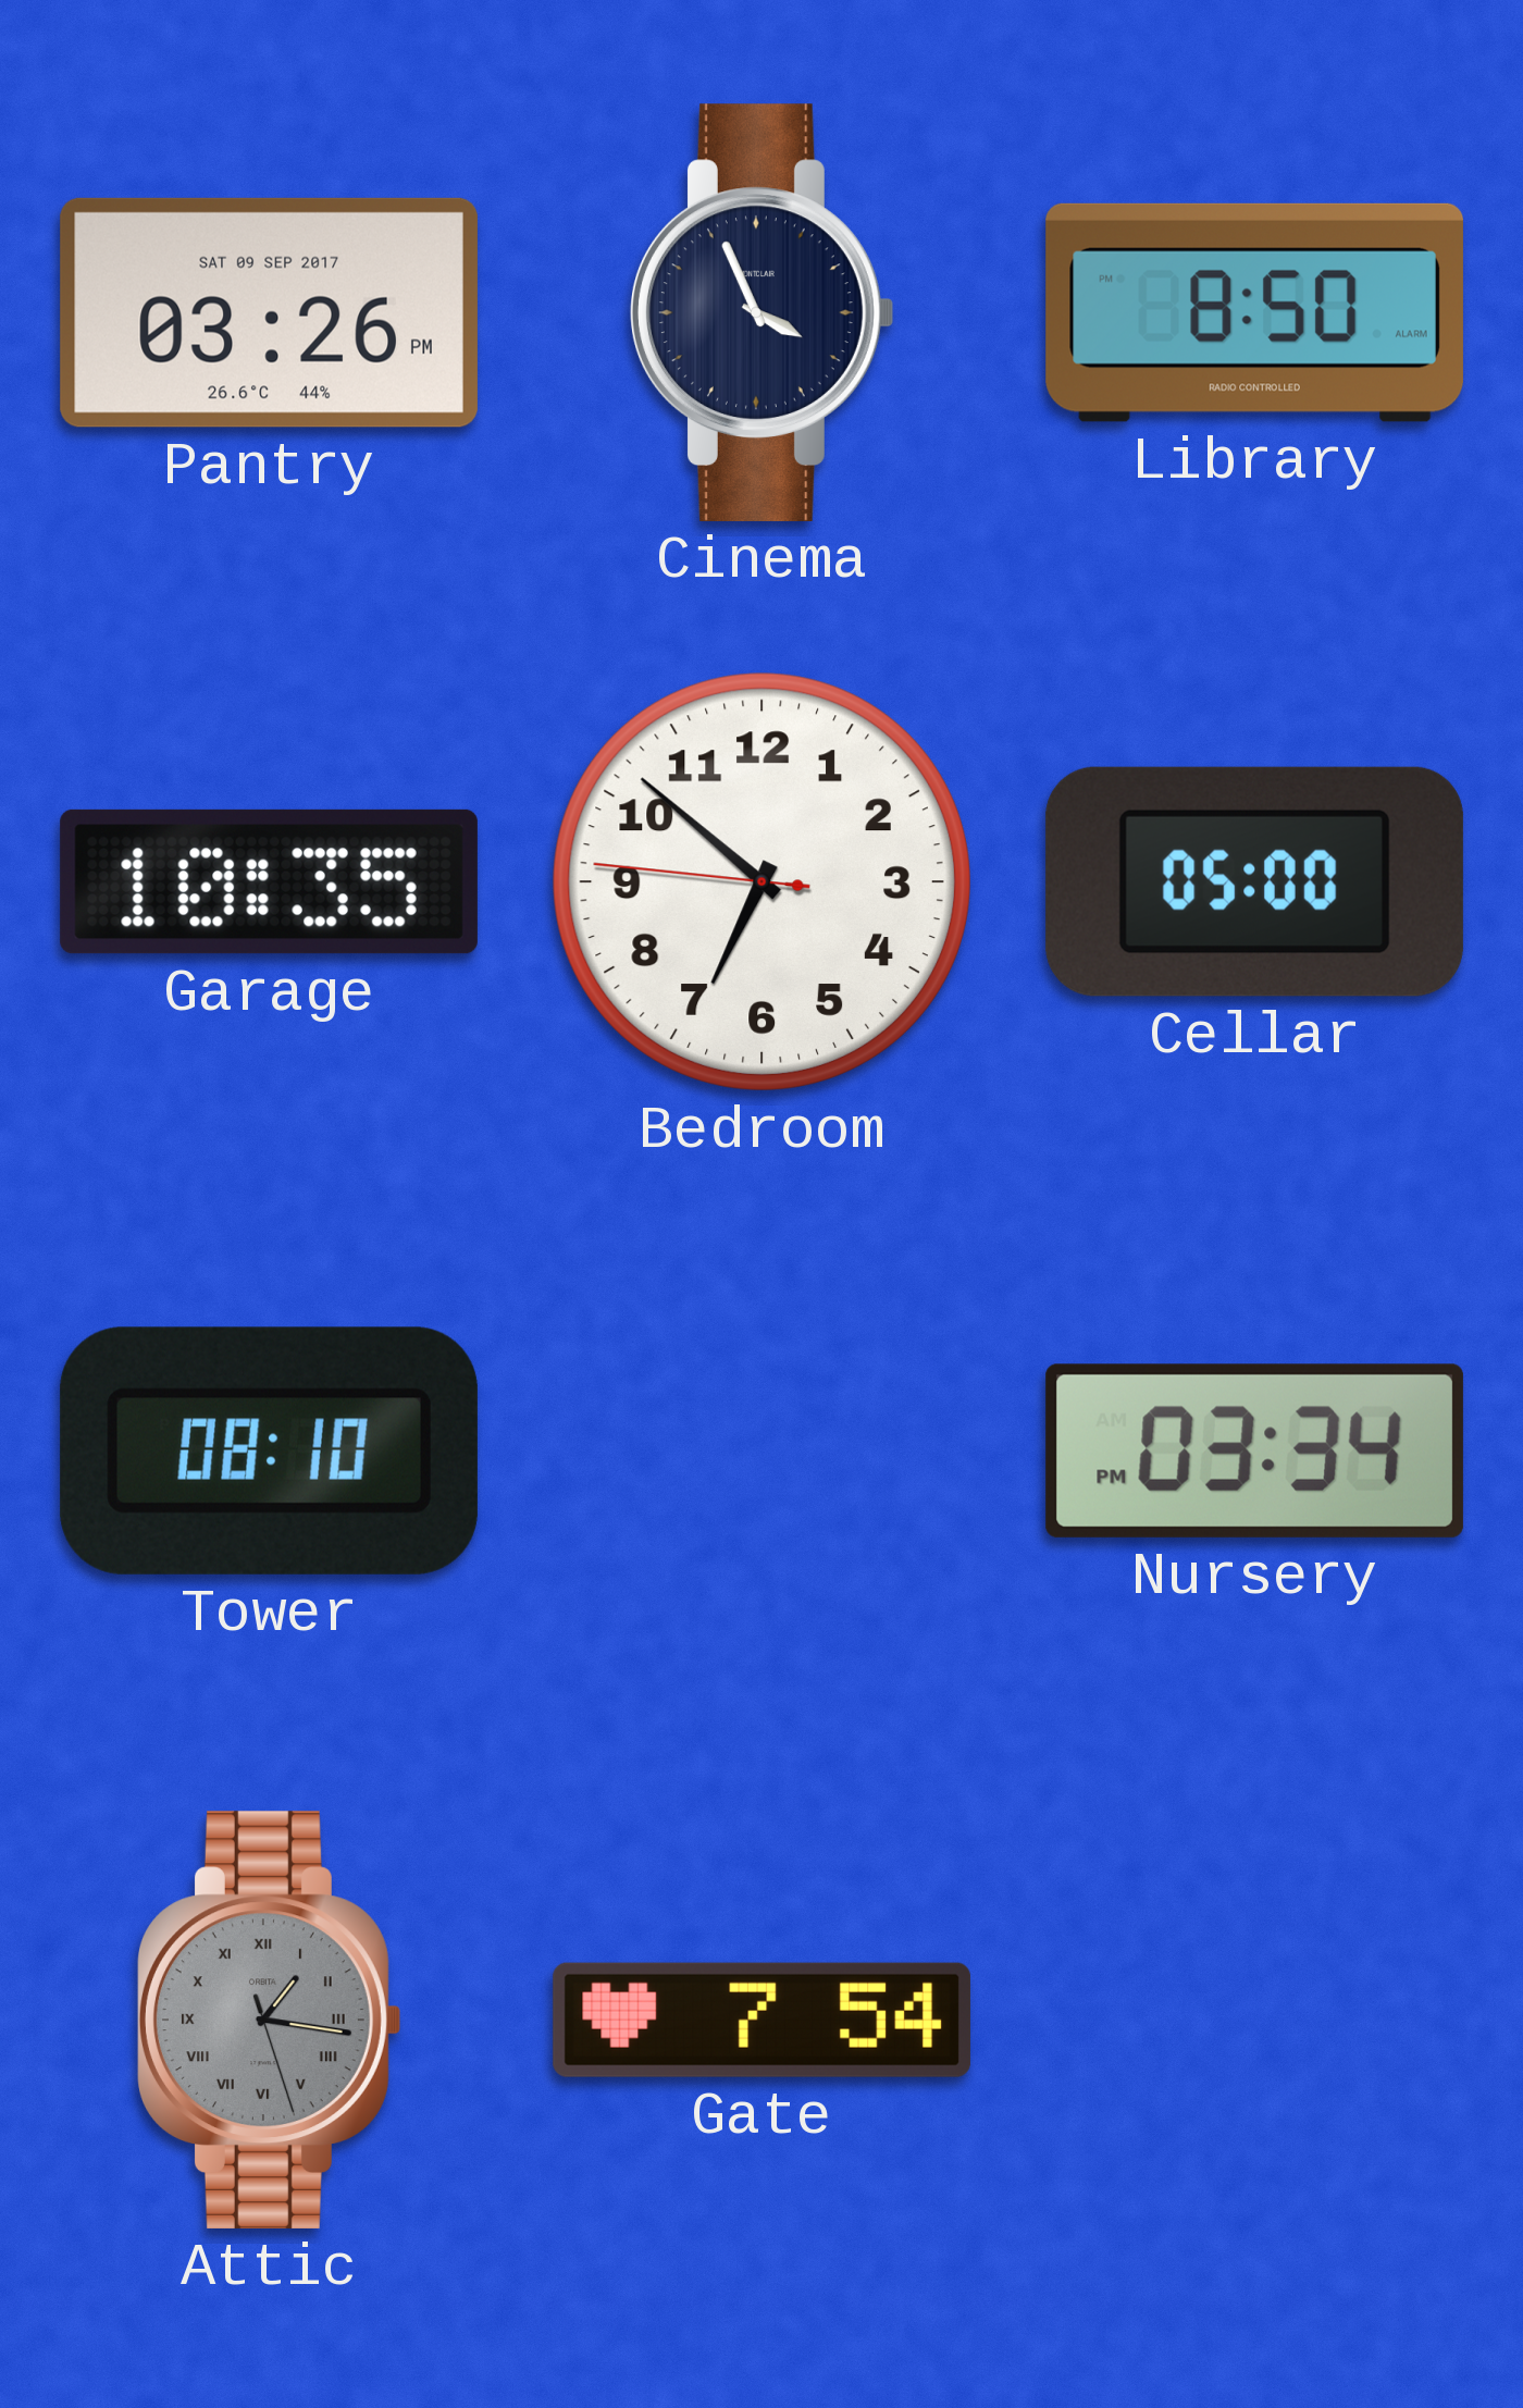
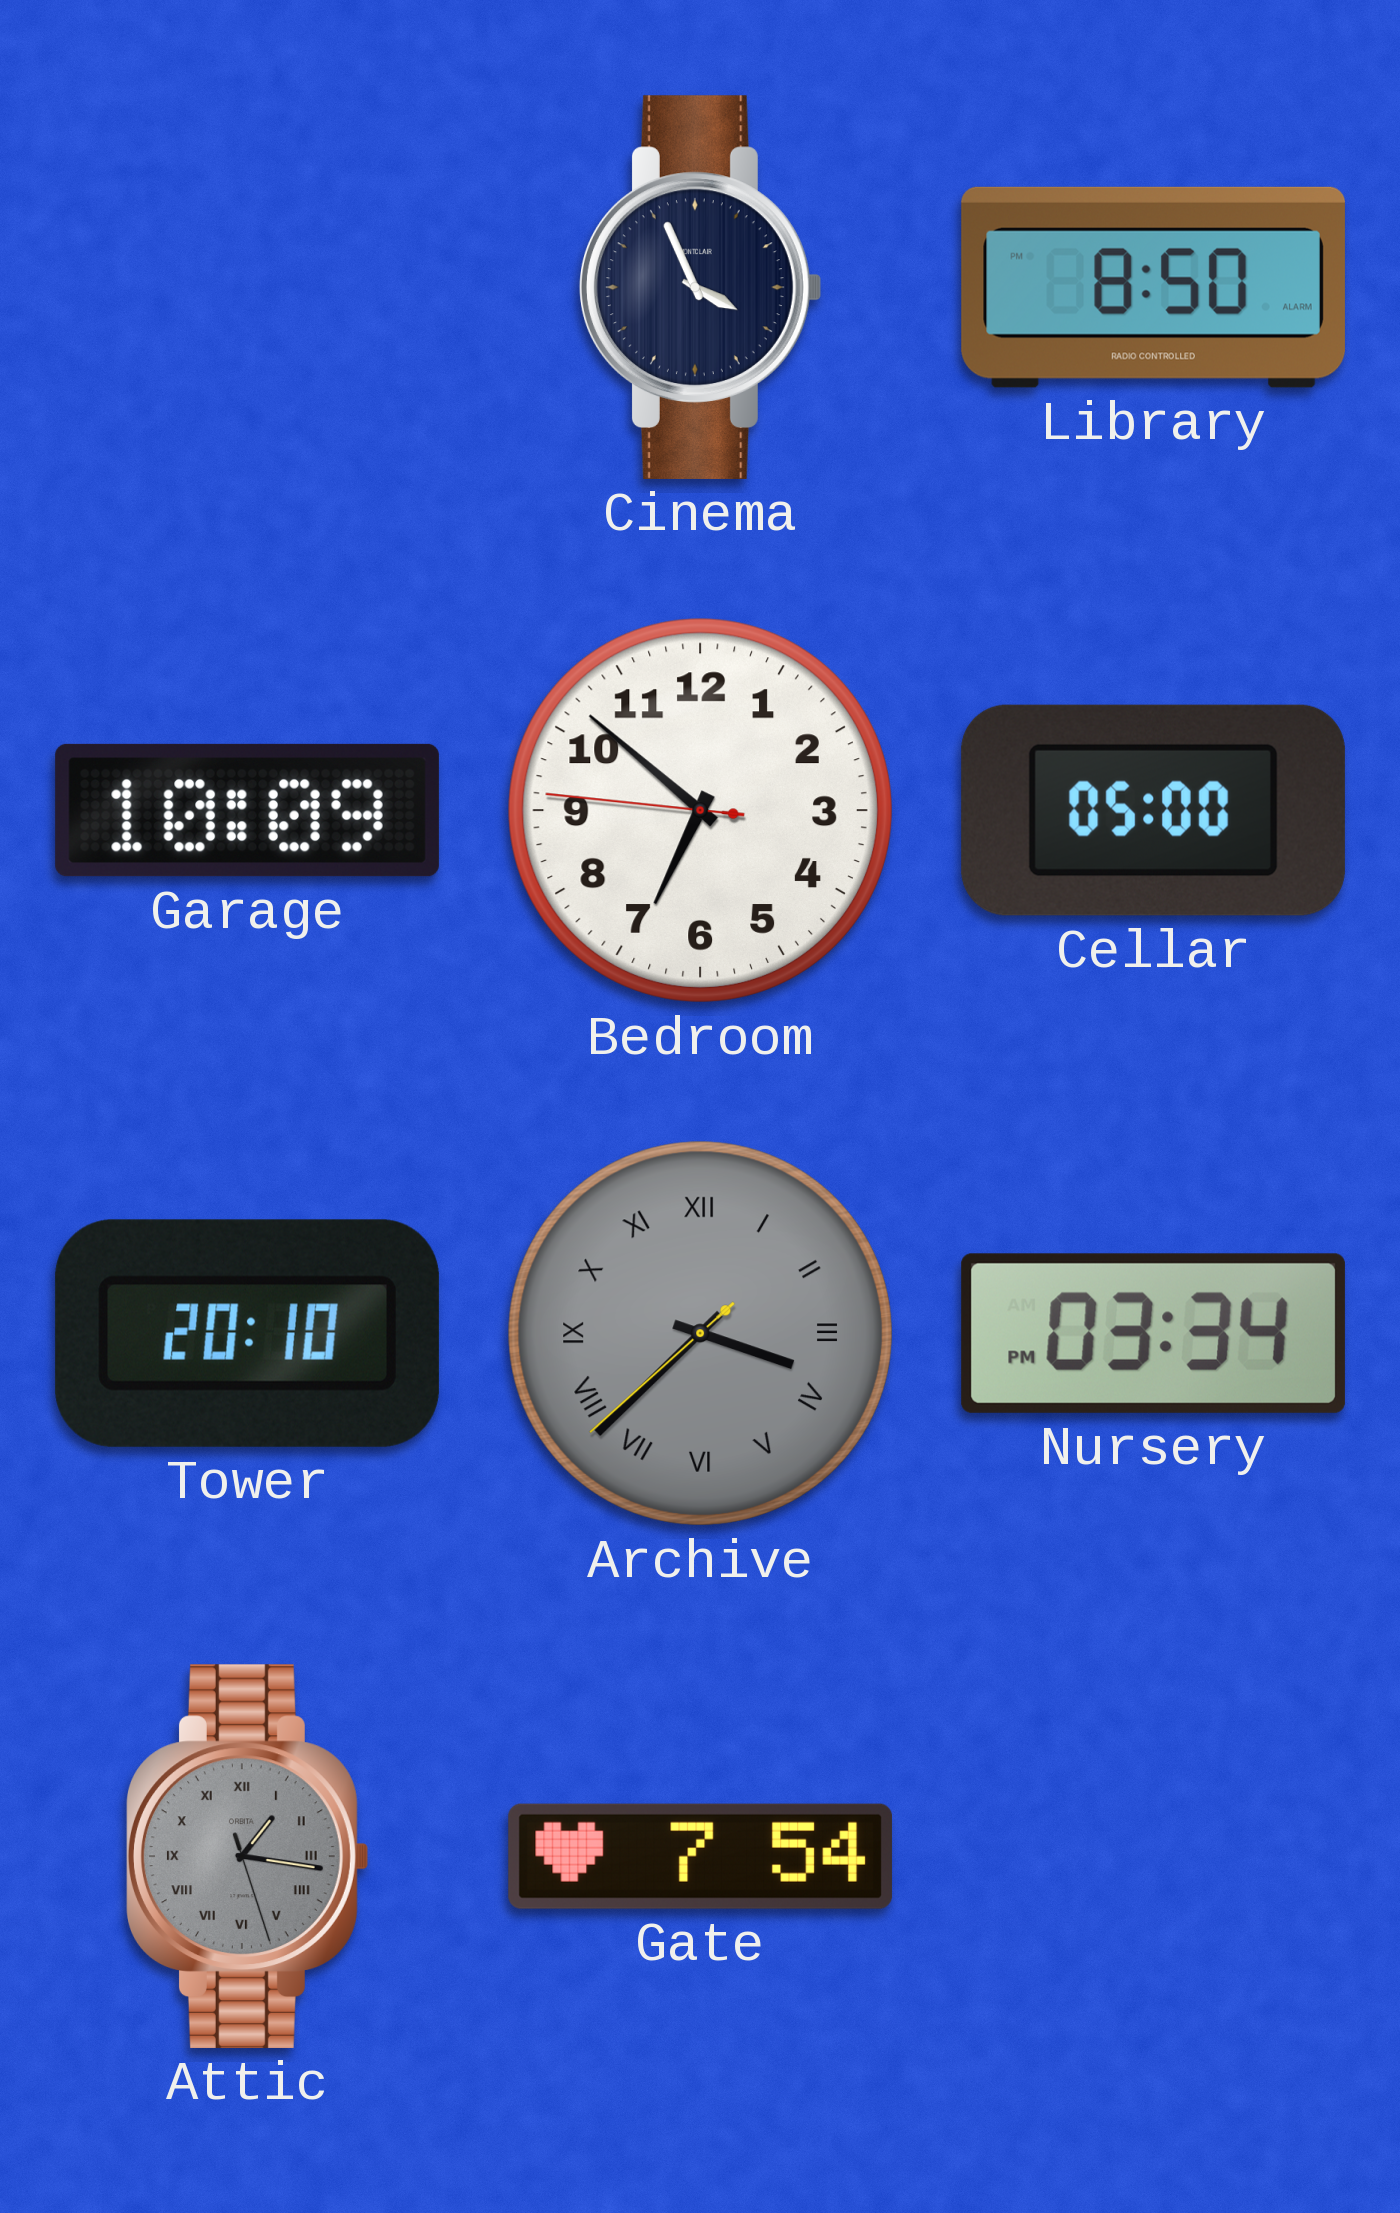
Pantry: 03:26 -> none
Garage: 10:35 -> 10:09
Tower: 08:10 -> 20:10
Archive: none -> 3:37
